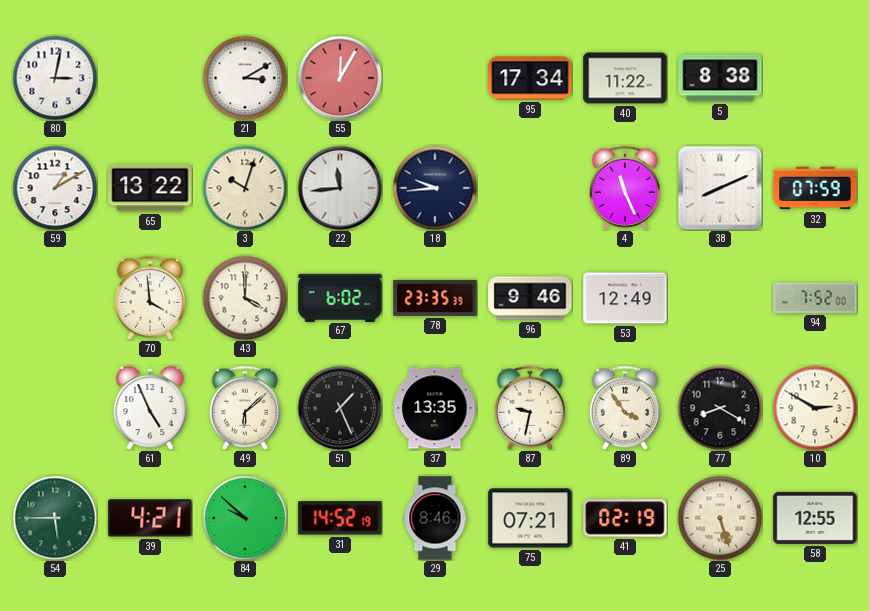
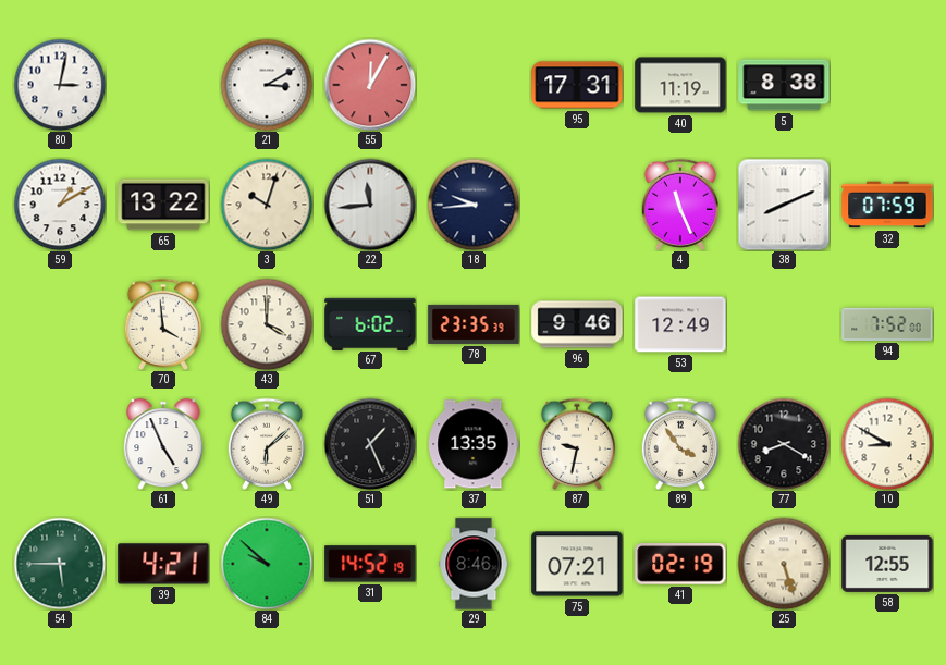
95: 17:34 -> 17:31
40: 11:22 -> 11:19
10: 2:50 -> 8:50
